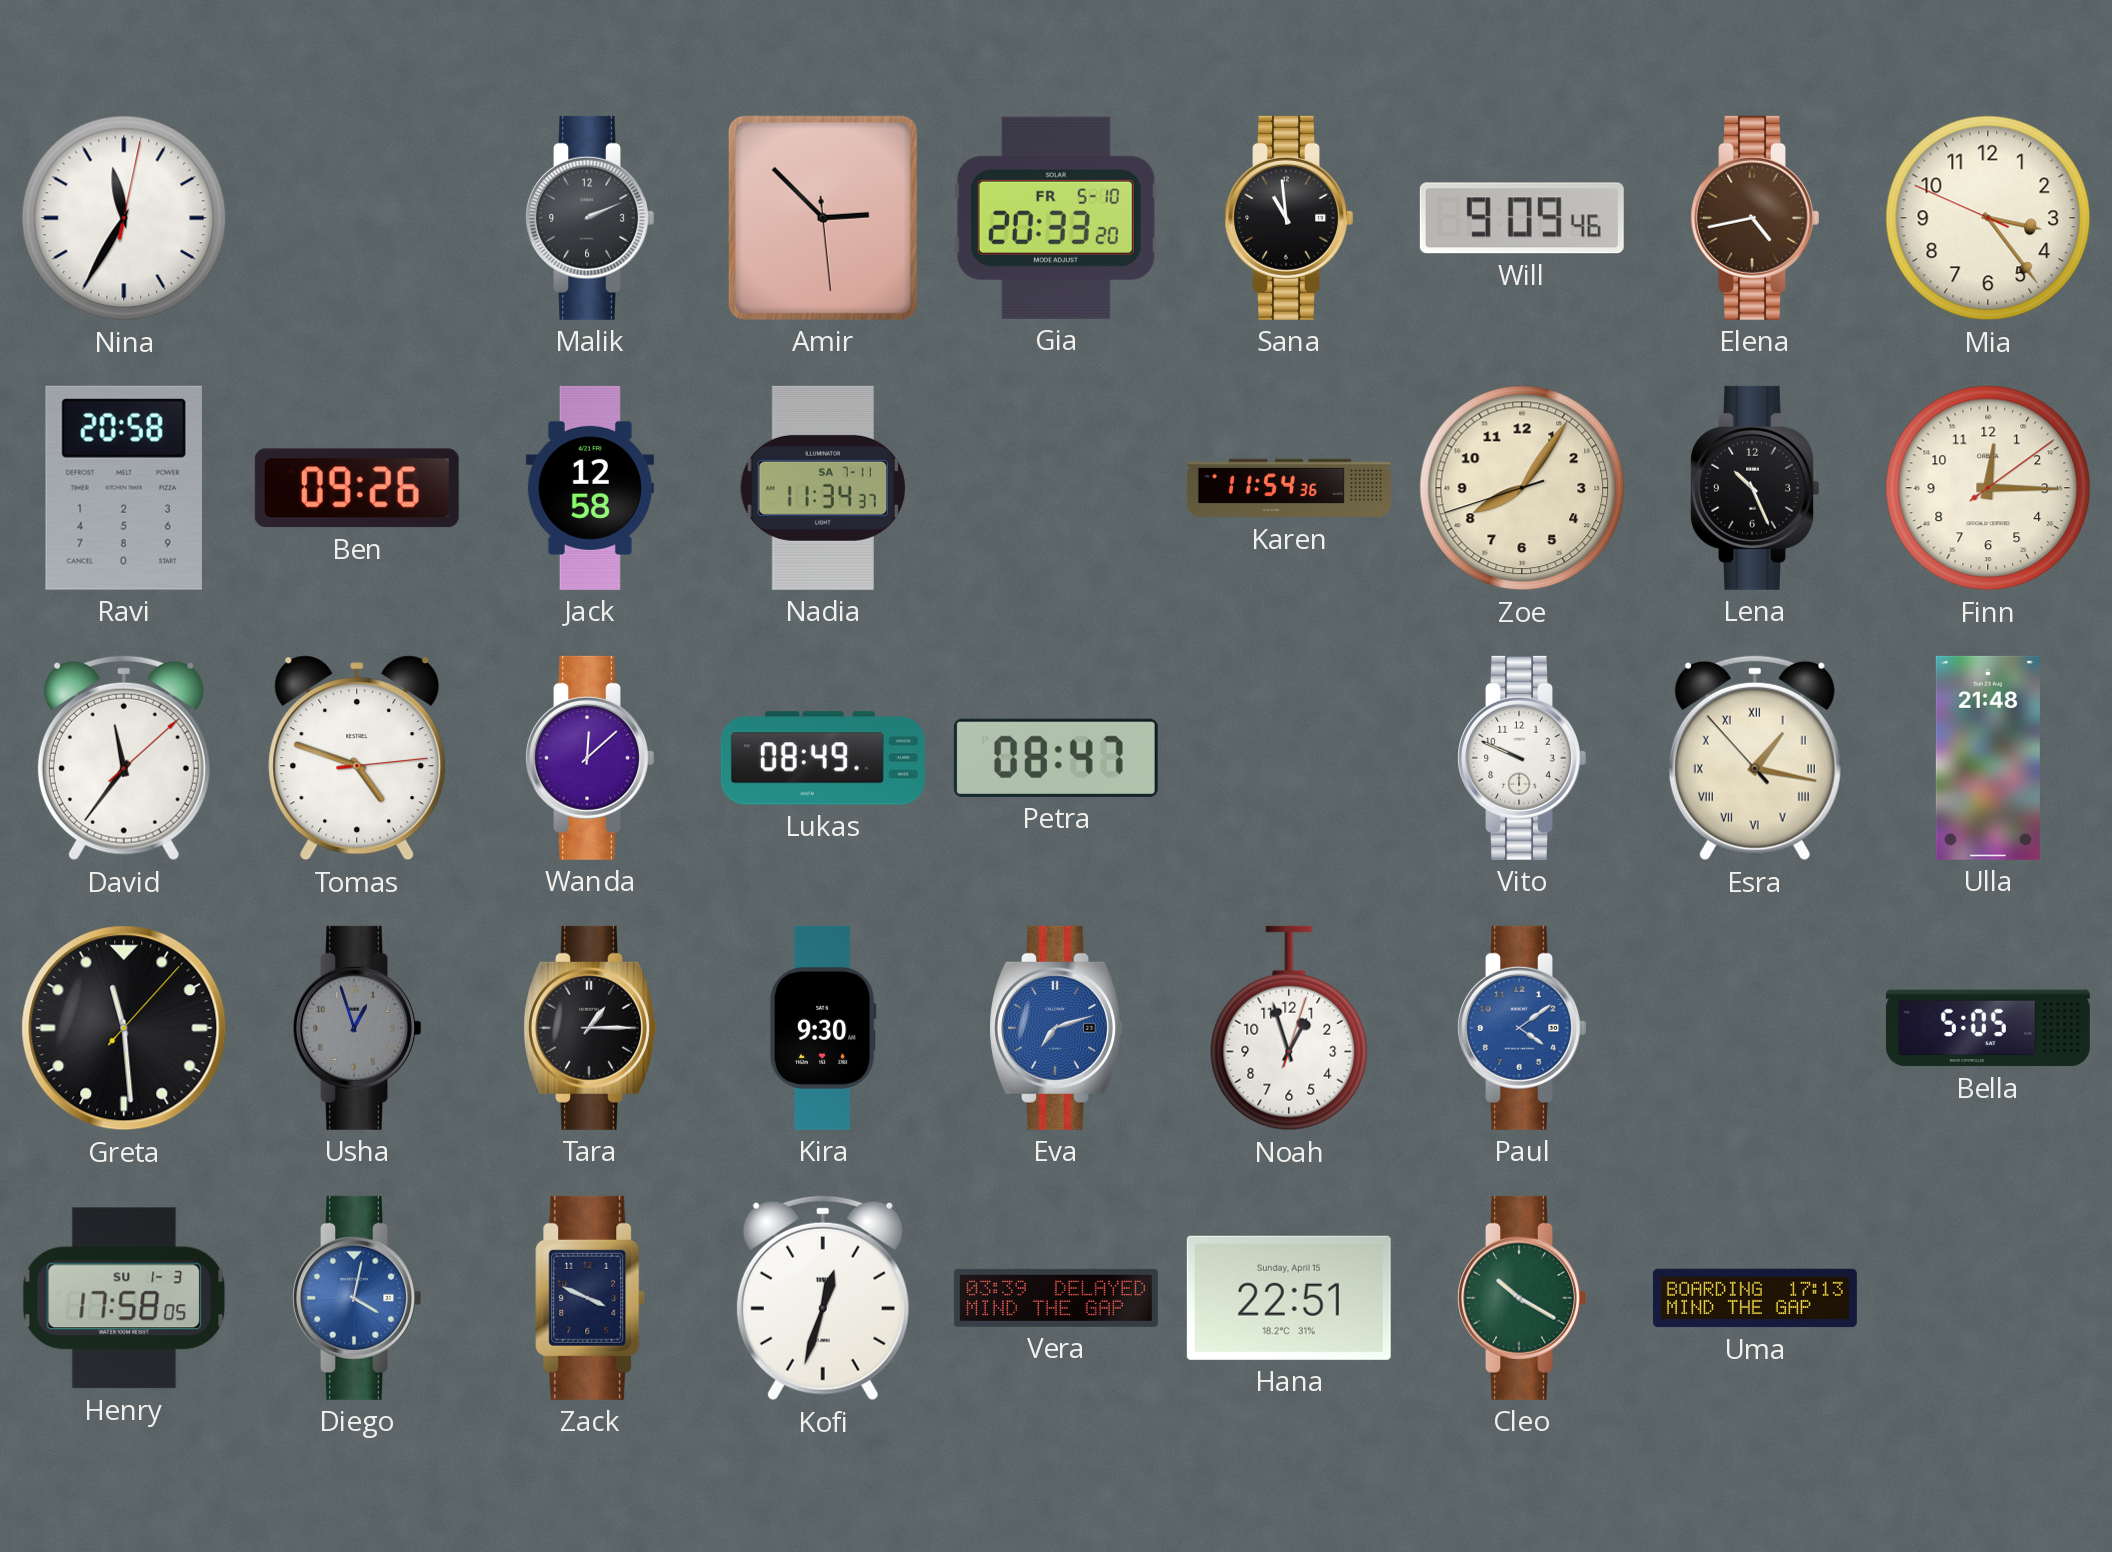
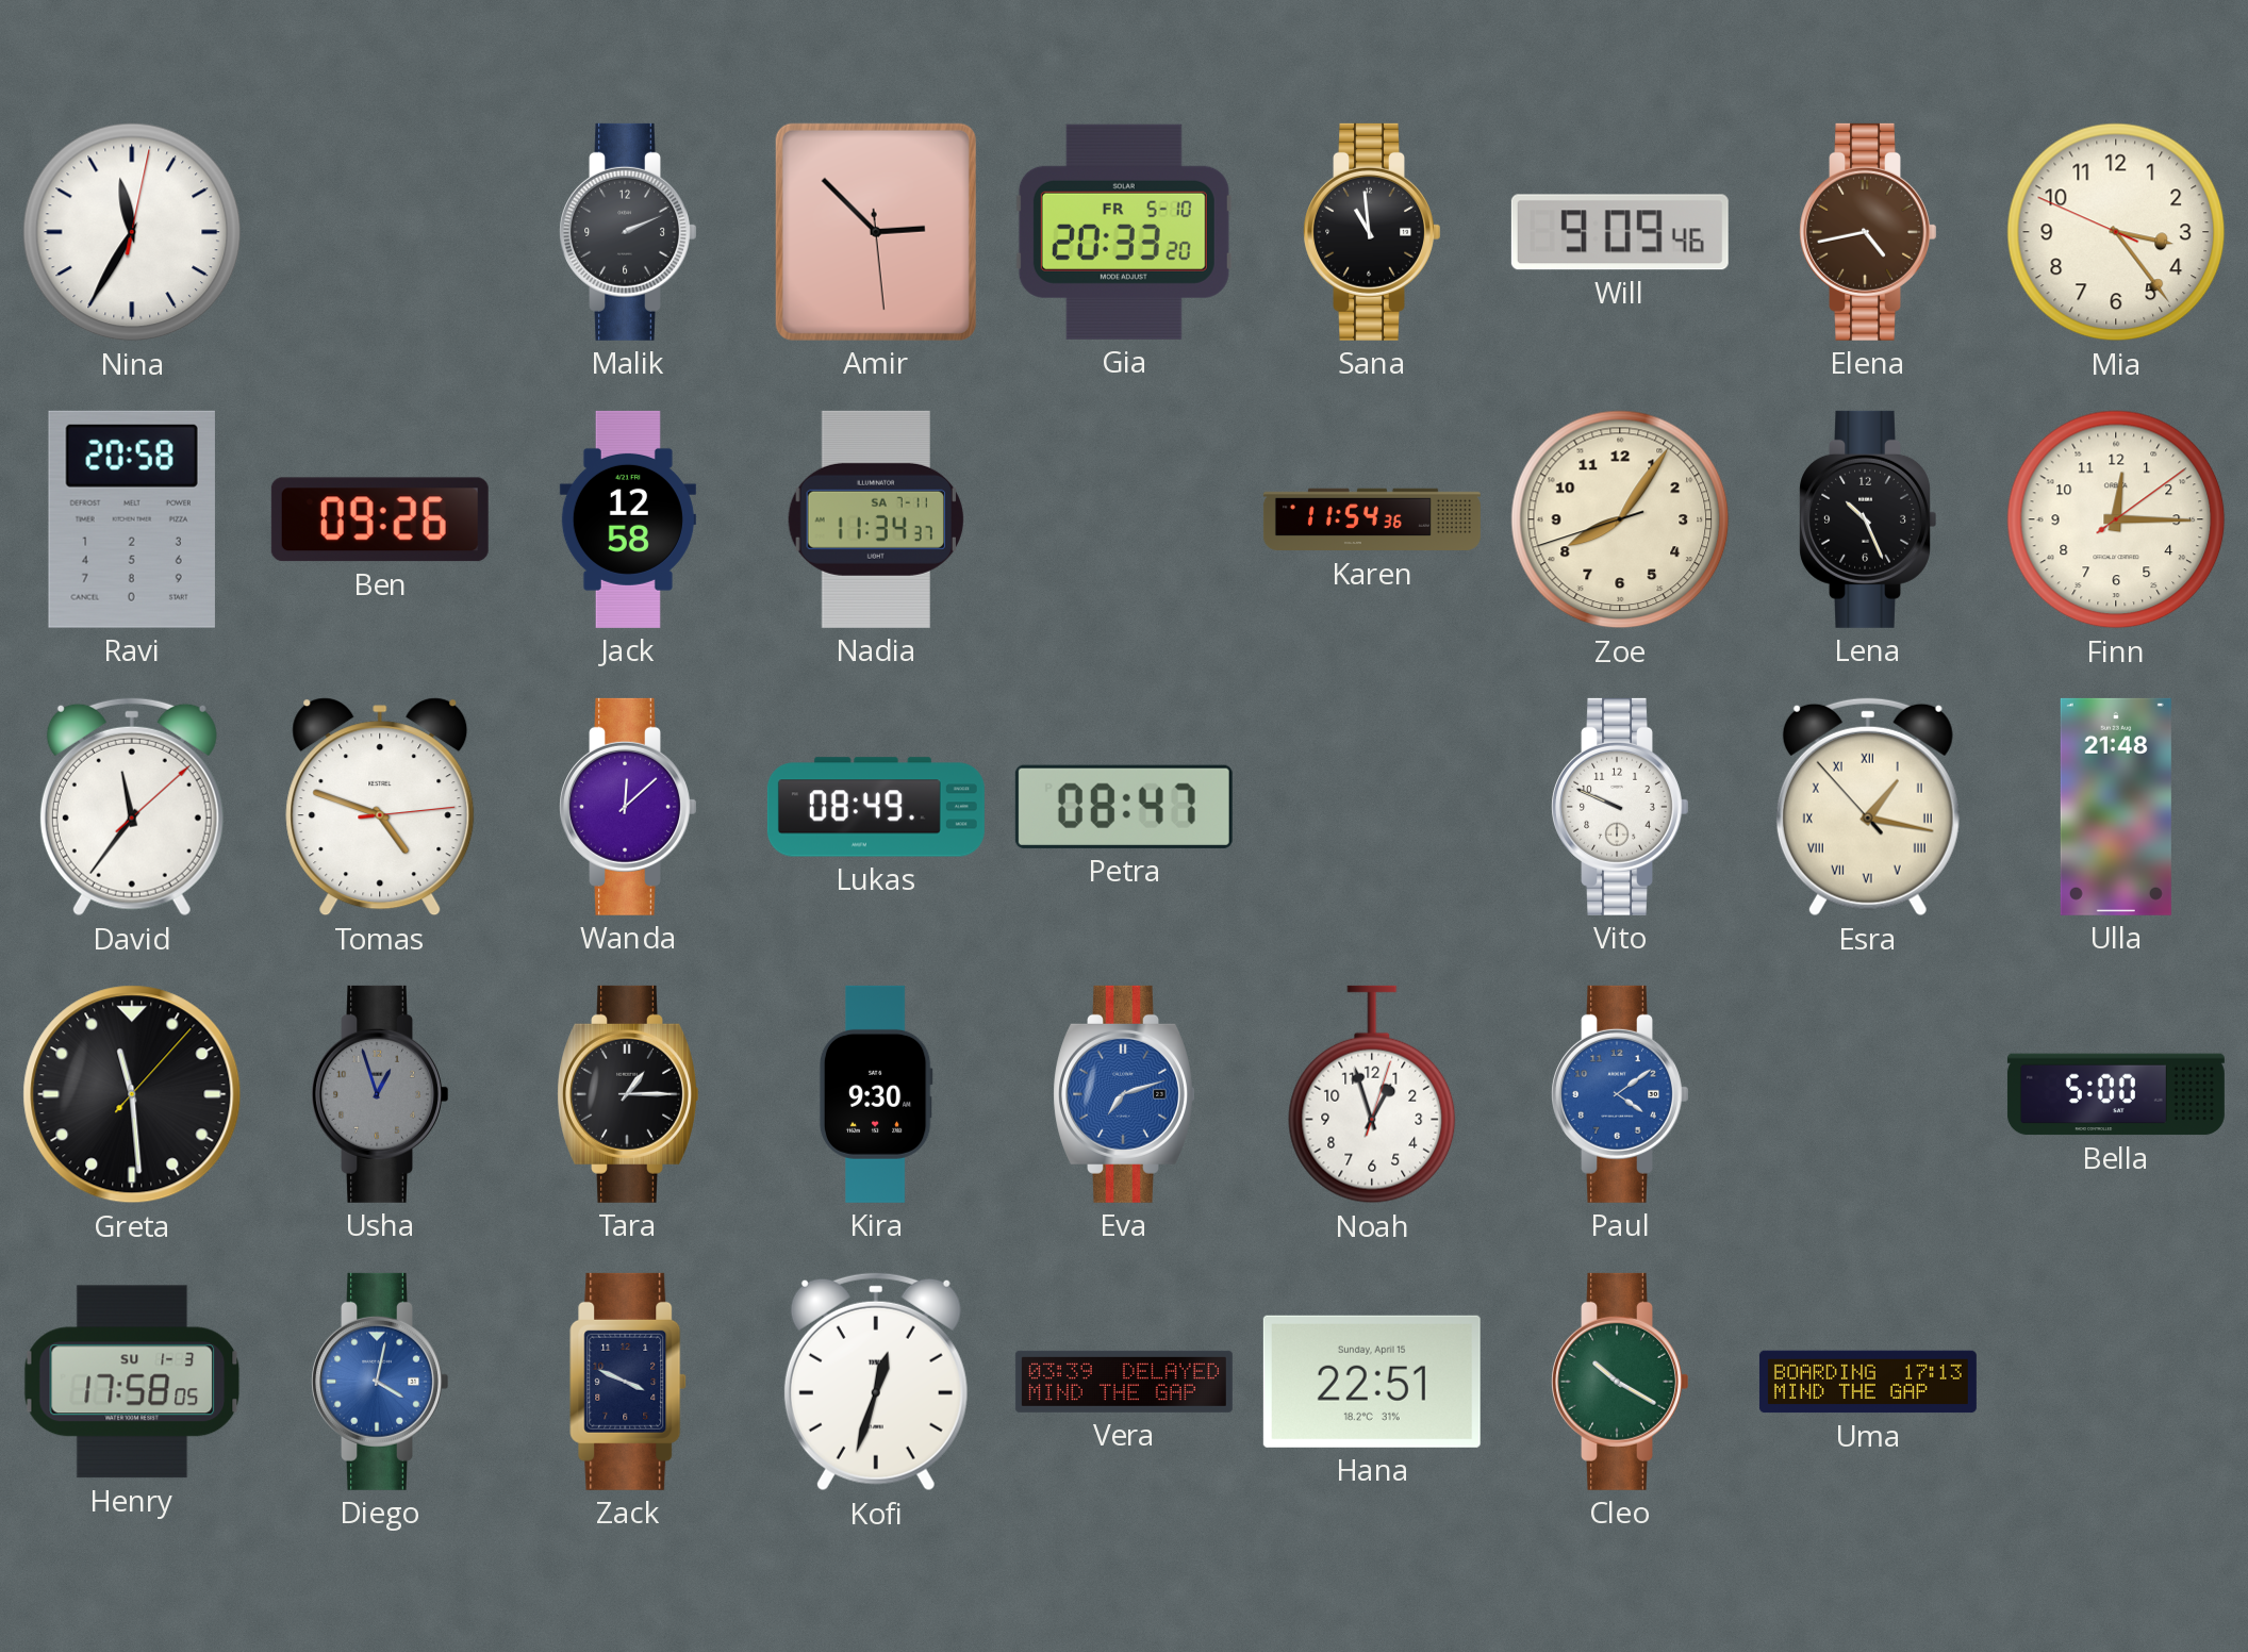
Bella: 5:05 -> 5:00
